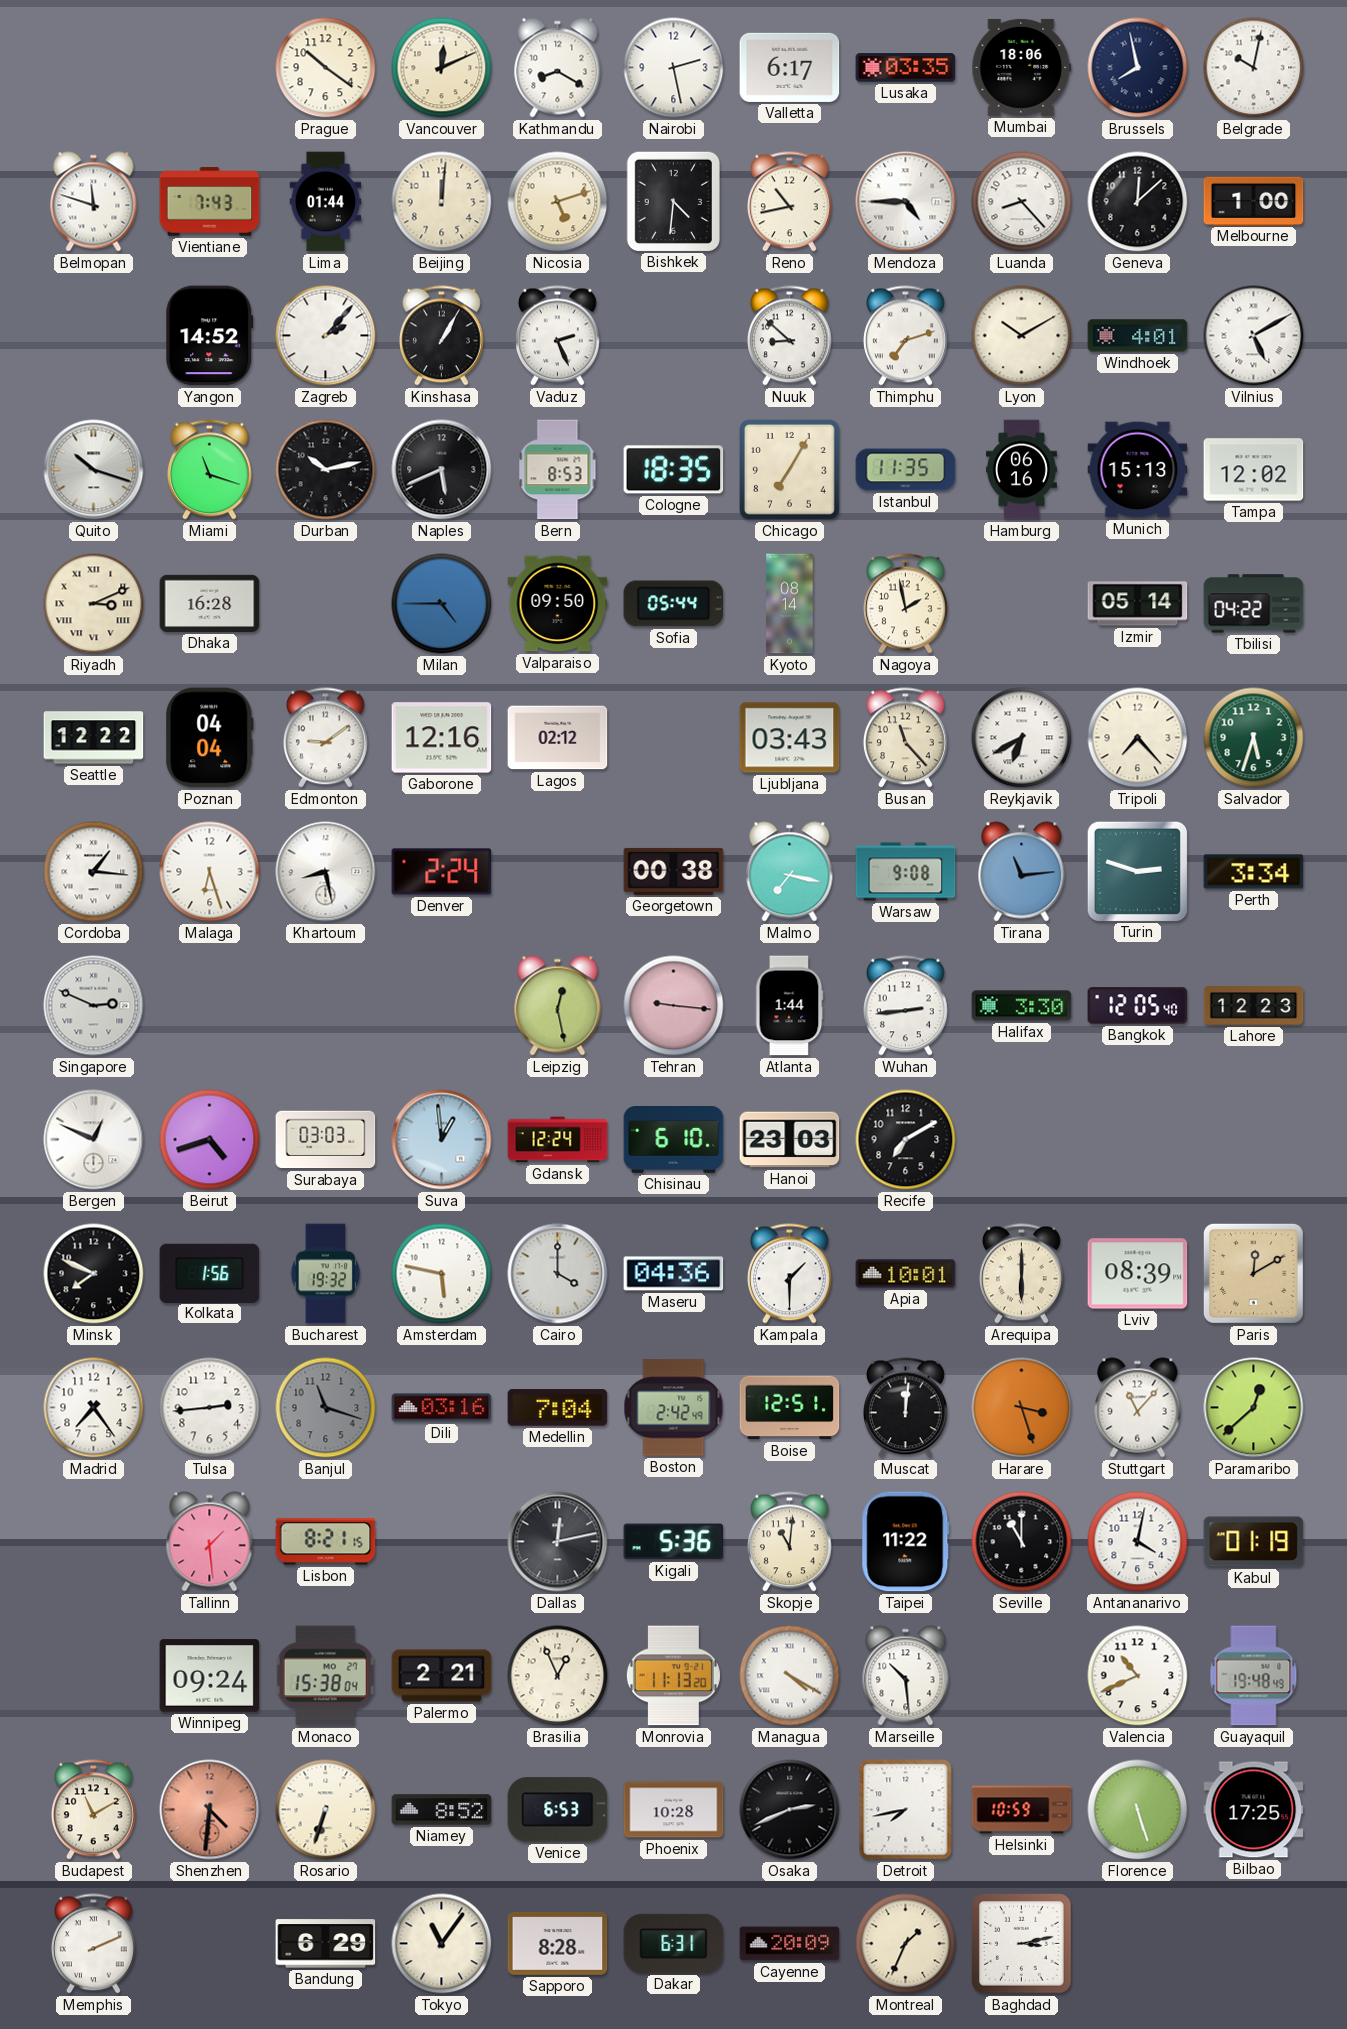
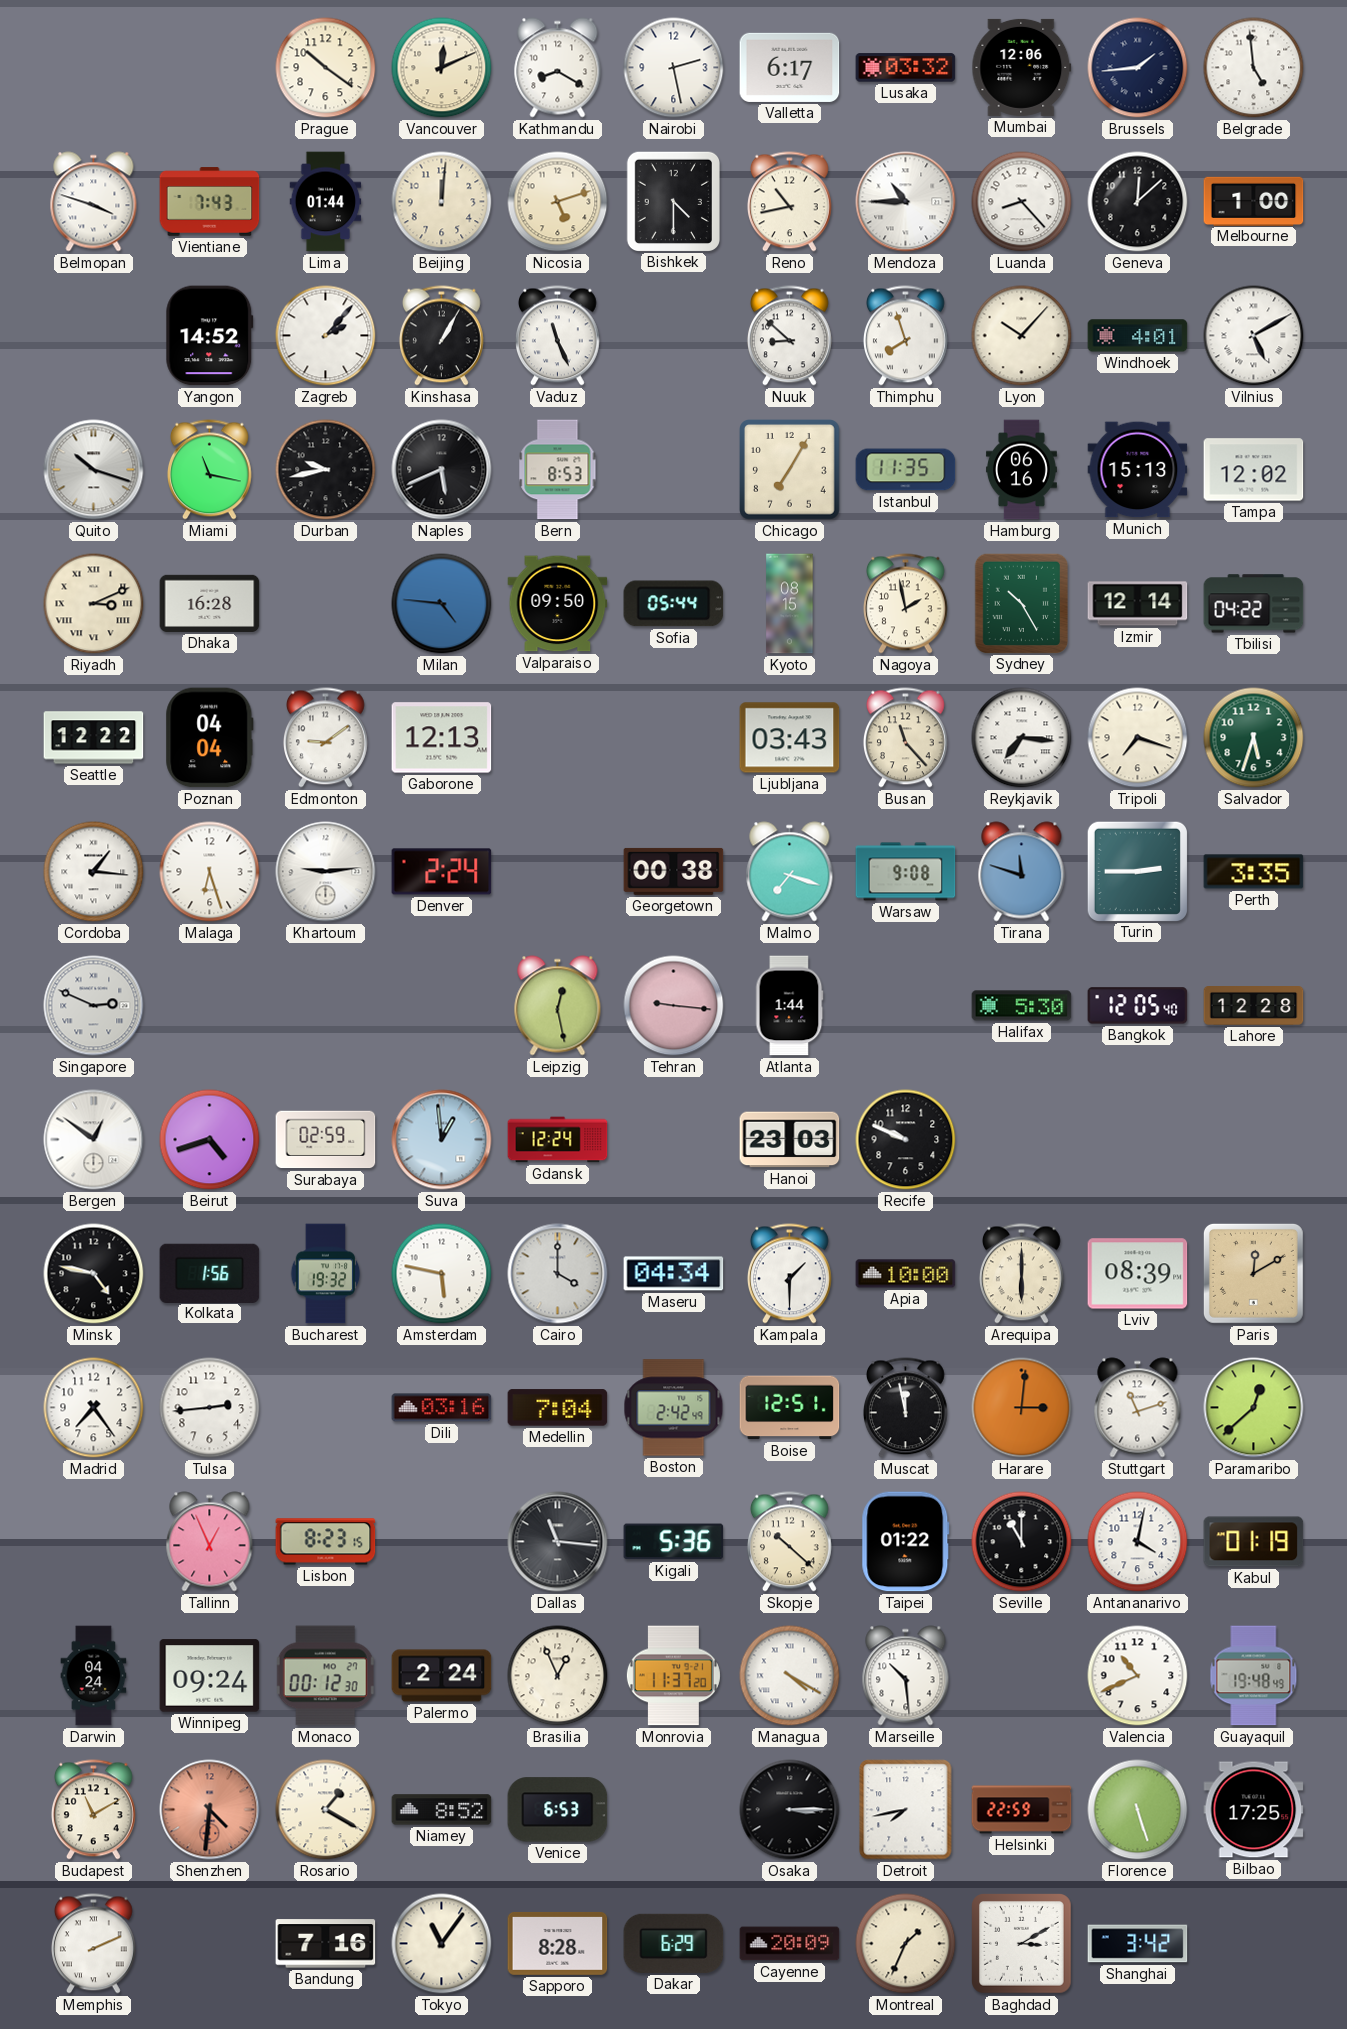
Lusaka: 03:35 -> 03:32
Mumbai: 18:06 -> 12:06
Brussels: 7:58 -> 1:44
Belgrade: 10:02 -> 4:59
Belmopan: 11:48 -> 3:48
Bishkek: 4:31 -> 4:30
Mendoza: 4:45 -> 10:45
Vaduz: 2:26 -> 11:26
Thimphu: 7:12 -> 7:57
Lyon: 10:10 -> 10:07
Miami: 11:18 -> 11:17
Durban: 10:13 -> 9:43
Cologne: 18:35 -> none
Milan: 4:45 -> 4:46
Kyoto: 08:14 -> 08:15
Sydney: none -> 10:25
Izmir: 05:14 -> 12:14
Gaborone: 12:16 -> 12:13
Lagos: 02:12 -> none
Reykjavik: 6:40 -> 7:16
Tripoli: 7:23 -> 7:18
Khartoum: 8:28 -> 9:14
Malmo: 7:17 -> 7:18
Tirana: 11:14 -> 11:48
Turin: 2:48 -> 2:45
Perth: 3:34 -> 3:35
Wuhan: 2:44 -> none
Halifax: 3:30 -> 5:30
Lahore: 12:23 -> 12:28
Bergen: 12:49 -> 12:51
Surabaya: 03:03 -> 02:59
Chisinau: 6:10 -> none
Recife: 7:10 -> 9:49
Minsk: 7:49 -> 4:47
Maseru: 04:36 -> 04:34
Apia: 10:01 -> 10:00
Banjul: 11:18 -> none
Muscat: 12:01 -> 11:58
Harare: 3:27 -> 3:01
Stuttgart: 11:07 -> 11:12
Tallinn: 1:29 -> 12:56
Lisbon: 8:21 -> 8:23
Dallas: 12:13 -> 11:16
Skopje: 11:01 -> 10:22
Taipei: 11:22 -> 01:22
Darwin: none -> 04:24
Monaco: 15:38 -> 00:12
Palermo: 2:21 -> 2:24
Monrovia: 11:13 -> 11:37
Rosario: 6:33 -> 1:20
Phoenix: 10:28 -> none
Osaka: 2:41 -> 3:15
Helsinki: 10:59 -> 22:59
Bandung: 6:29 -> 7:16
Dakar: 6:31 -> 6:29
Baghdad: 3:13 -> 3:10
Shanghai: none -> 3:42
